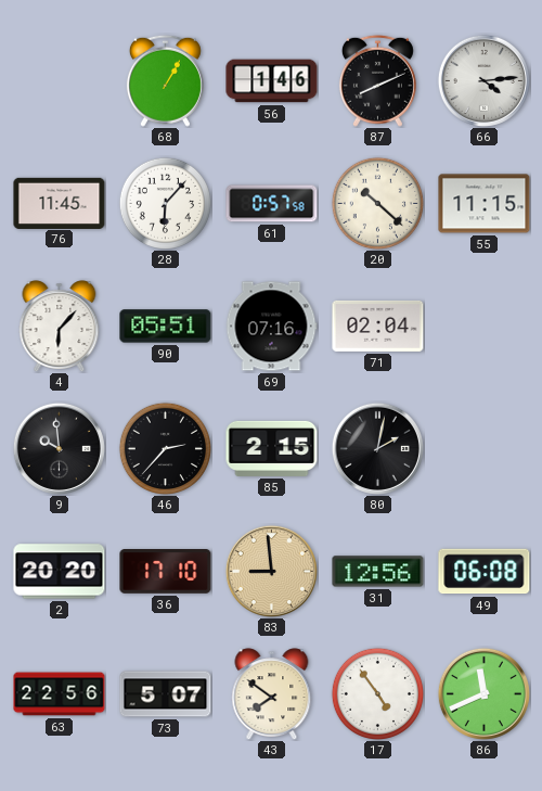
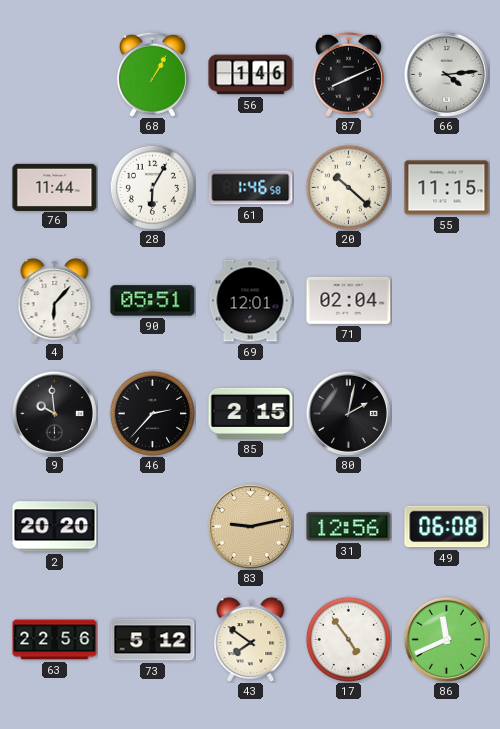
76: 11:45 -> 11:44
28: 6:07 -> 6:05
61: 0:57 -> 1:46
69: 07:16 -> 12:01
36: 17:10 -> none
83: 8:59 -> 9:13
73: 5:07 -> 5:12
